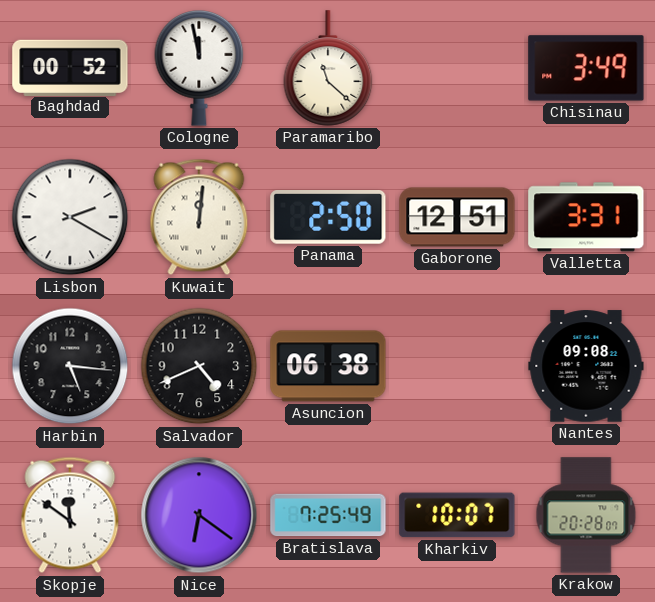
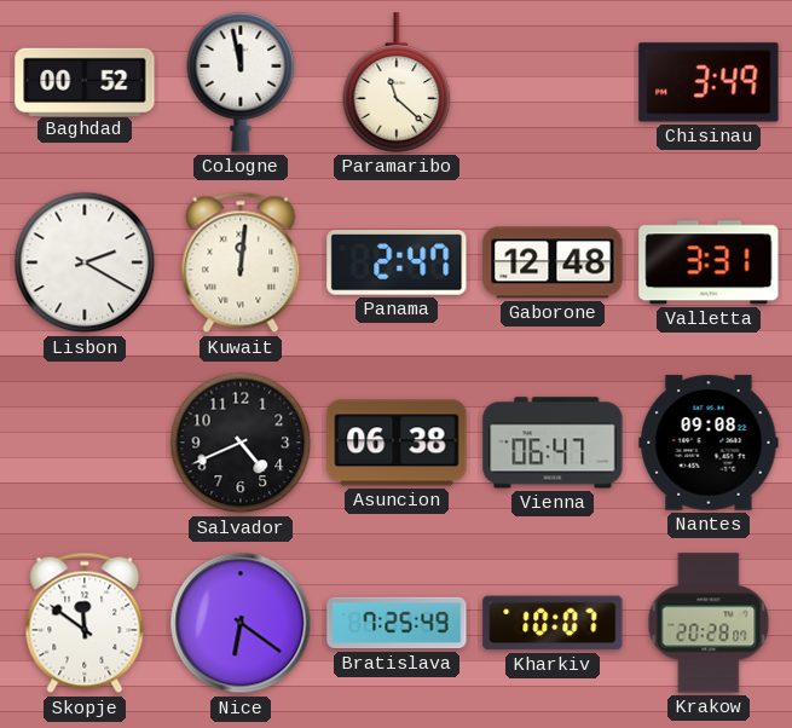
Panama: 2:50 -> 2:47
Gaborone: 12:51 -> 12:48
Harbin: 5:16 -> none
Vienna: none -> 06:47
